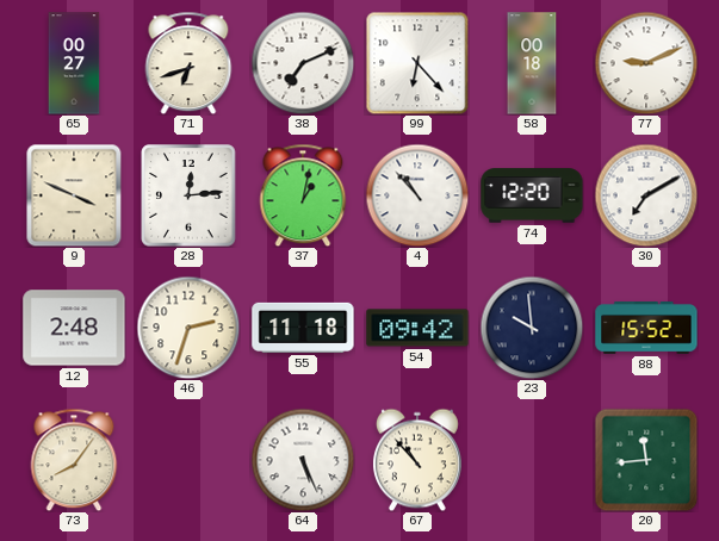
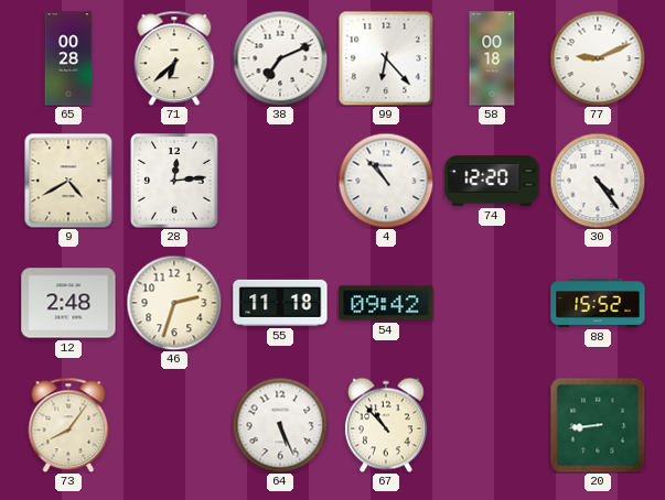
65: 00:27 -> 00:28
71: 6:42 -> 6:38
9: 3:49 -> 4:40
37: 1:02 -> none
30: 7:10 -> 4:24
23: 9:59 -> none
20: 11:44 -> 8:44
